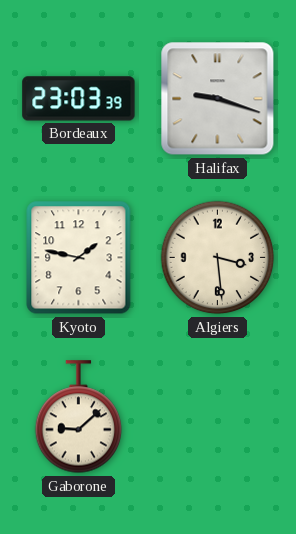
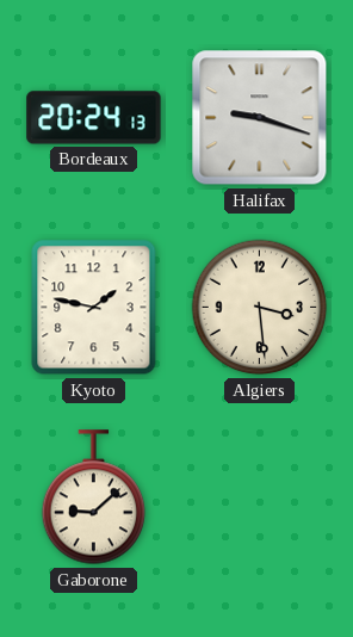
Bordeaux: 23:03 -> 20:24
